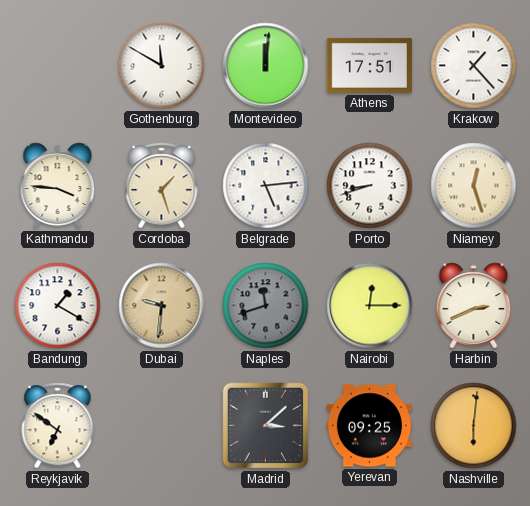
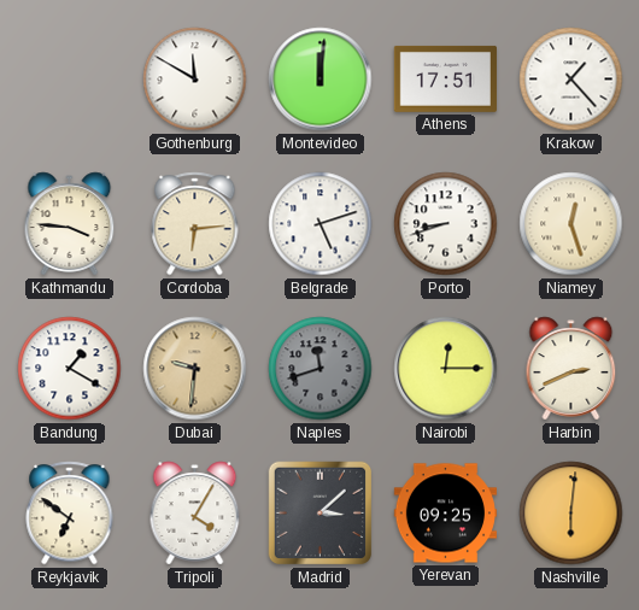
Cordoba: 1:27 -> 6:14
Belgrade: 5:14 -> 5:12
Tripoli: none -> 4:05
